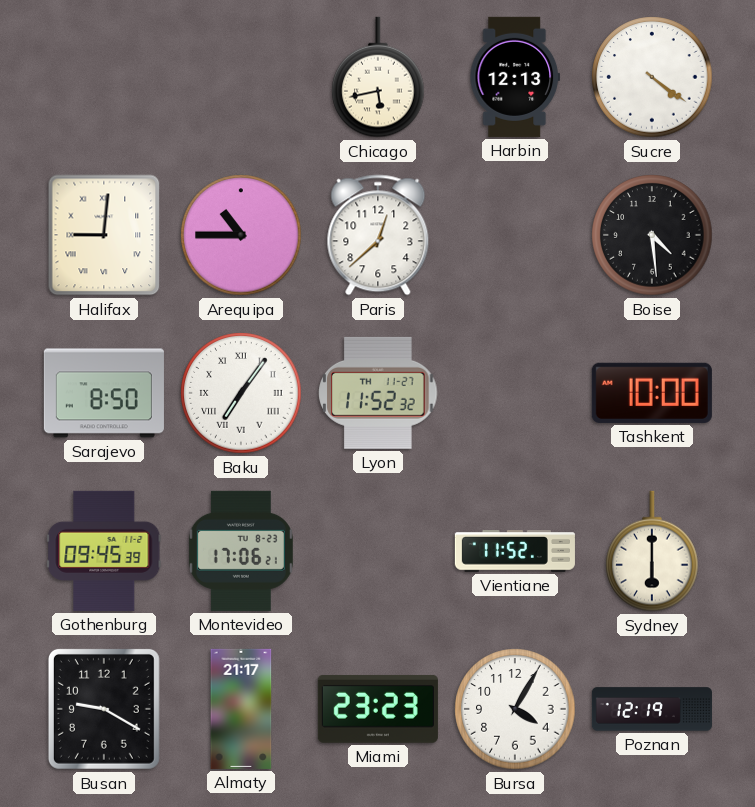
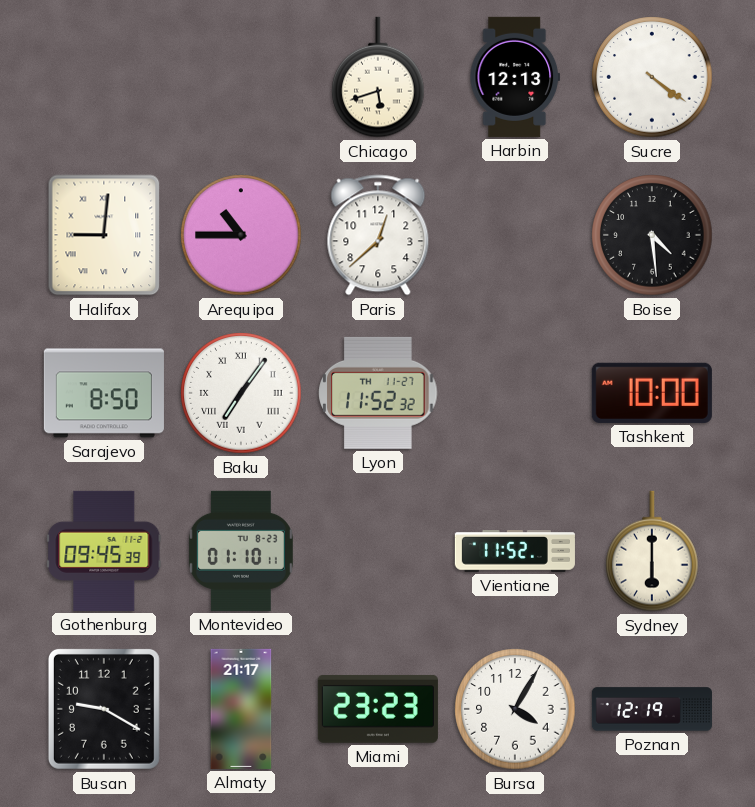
Chicago: 5:43 -> 5:42
Montevideo: 17:06 -> 01:10
